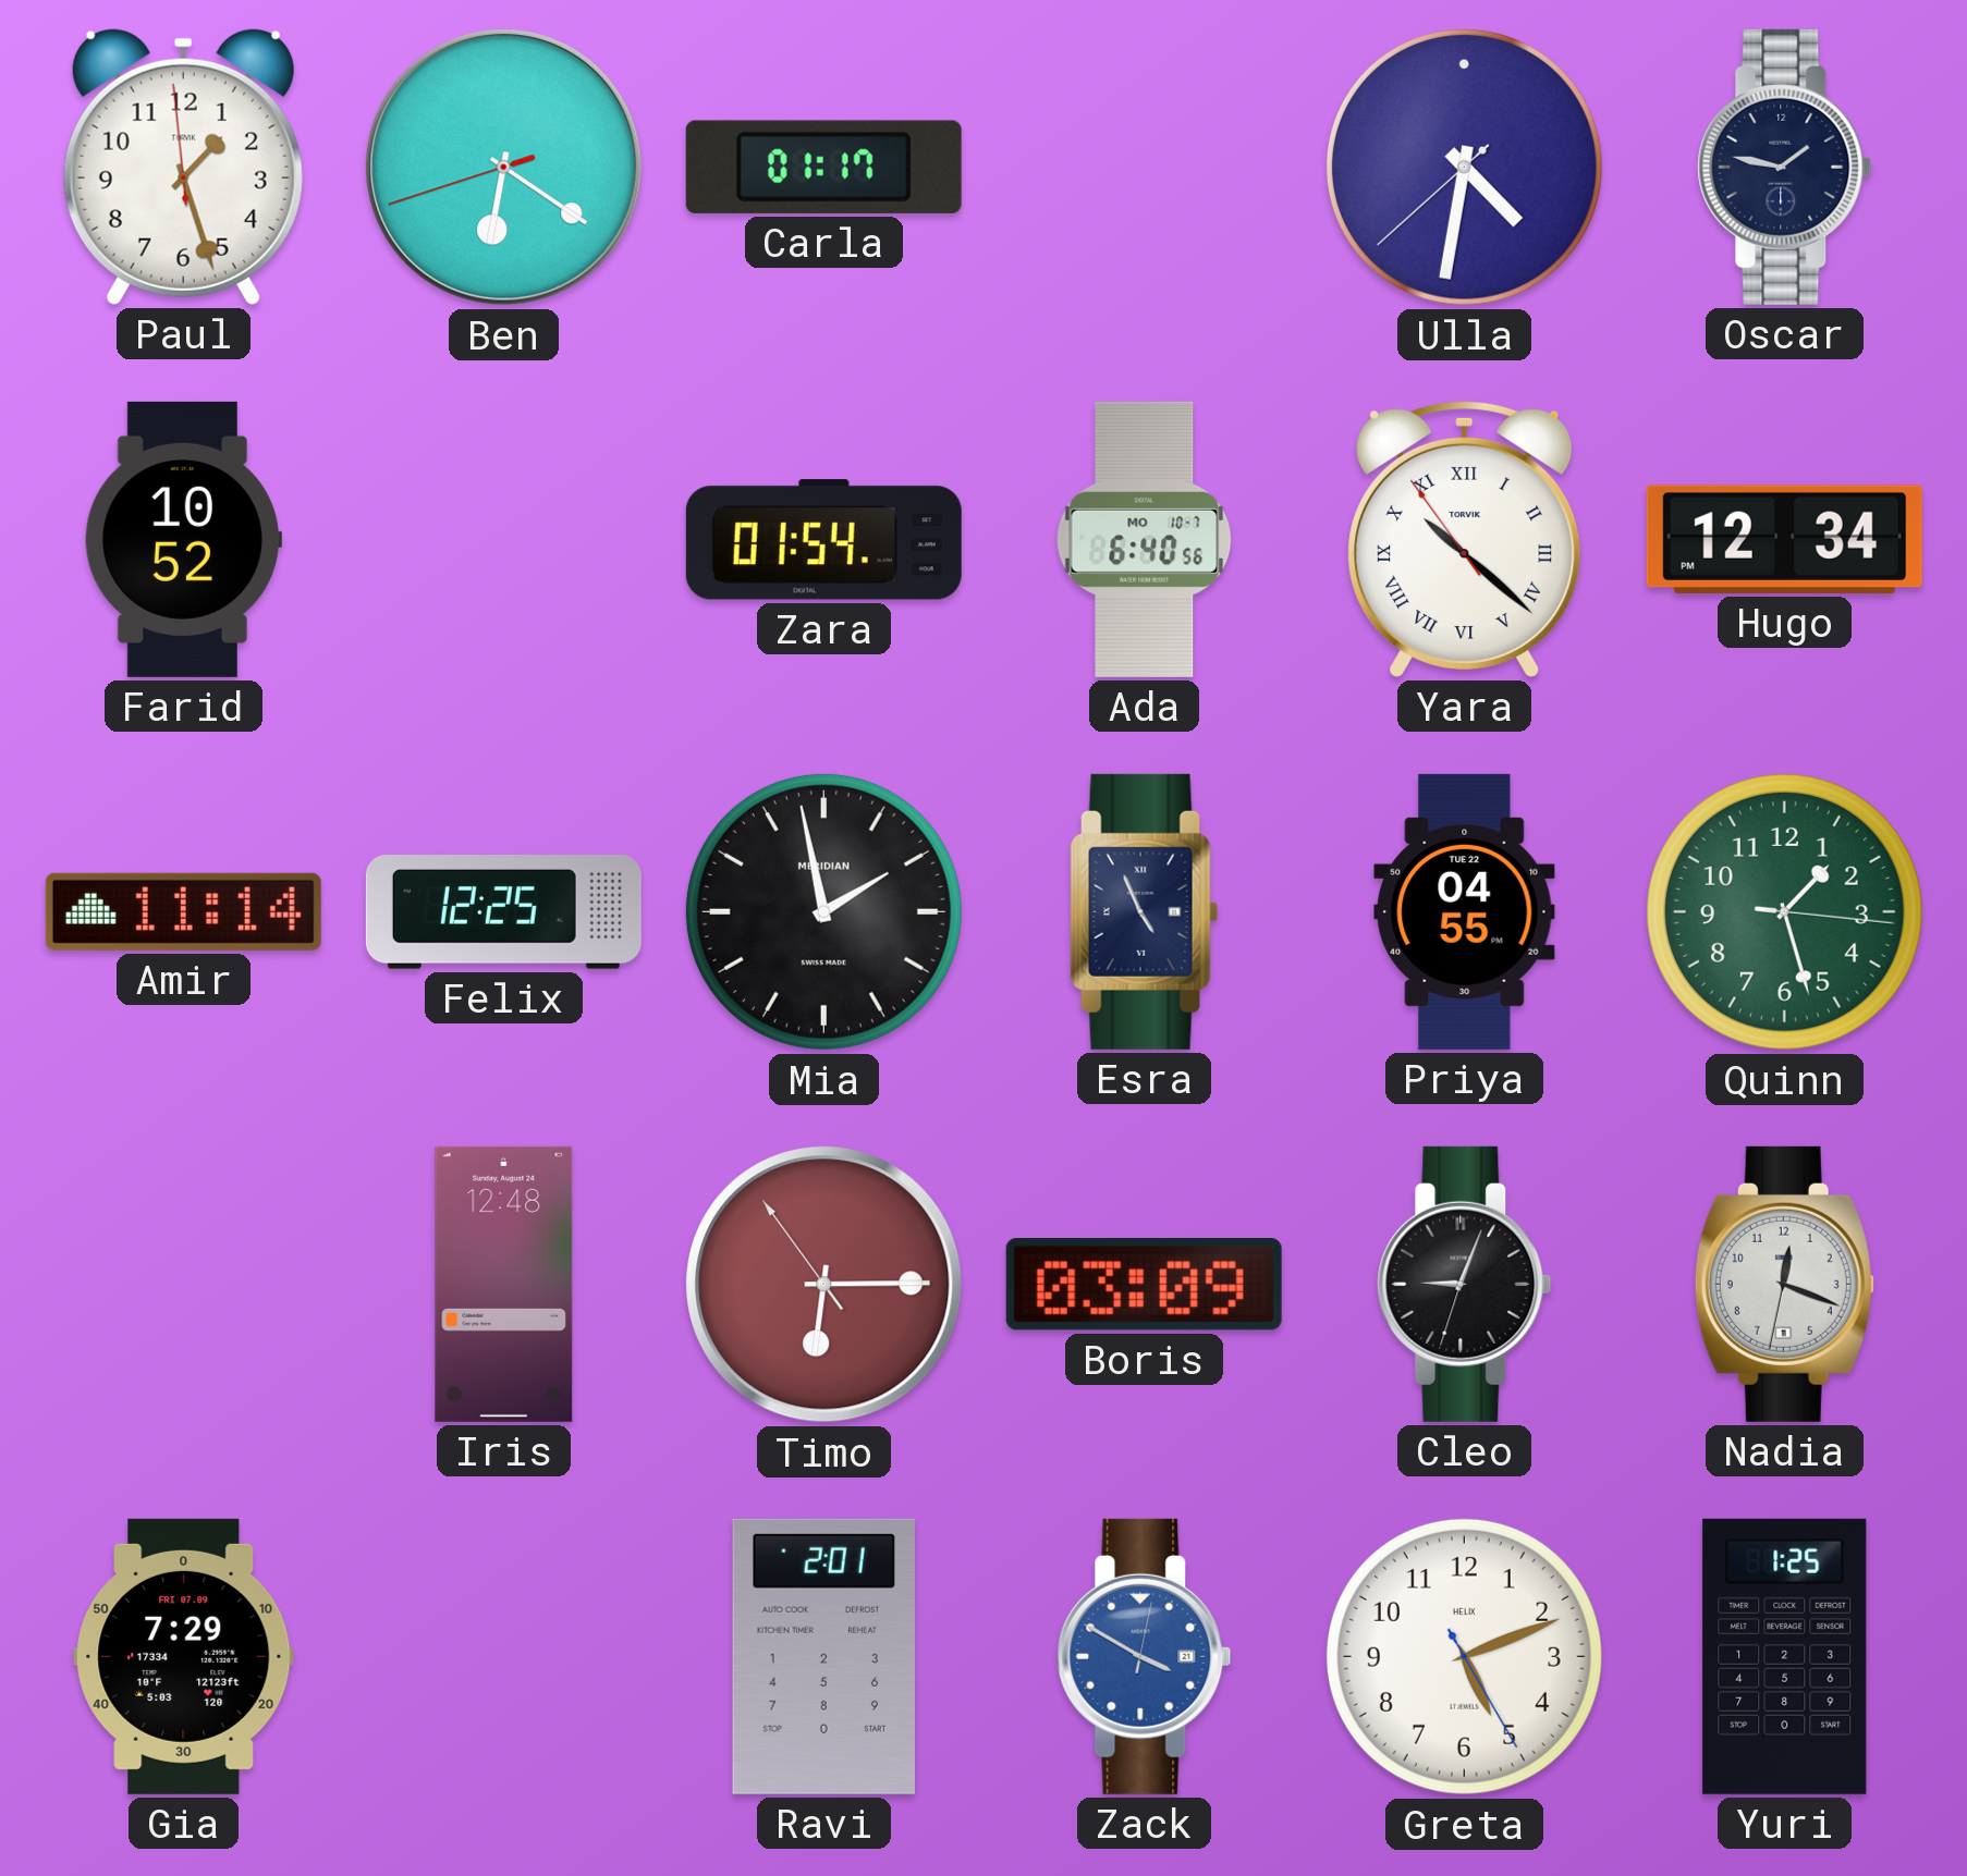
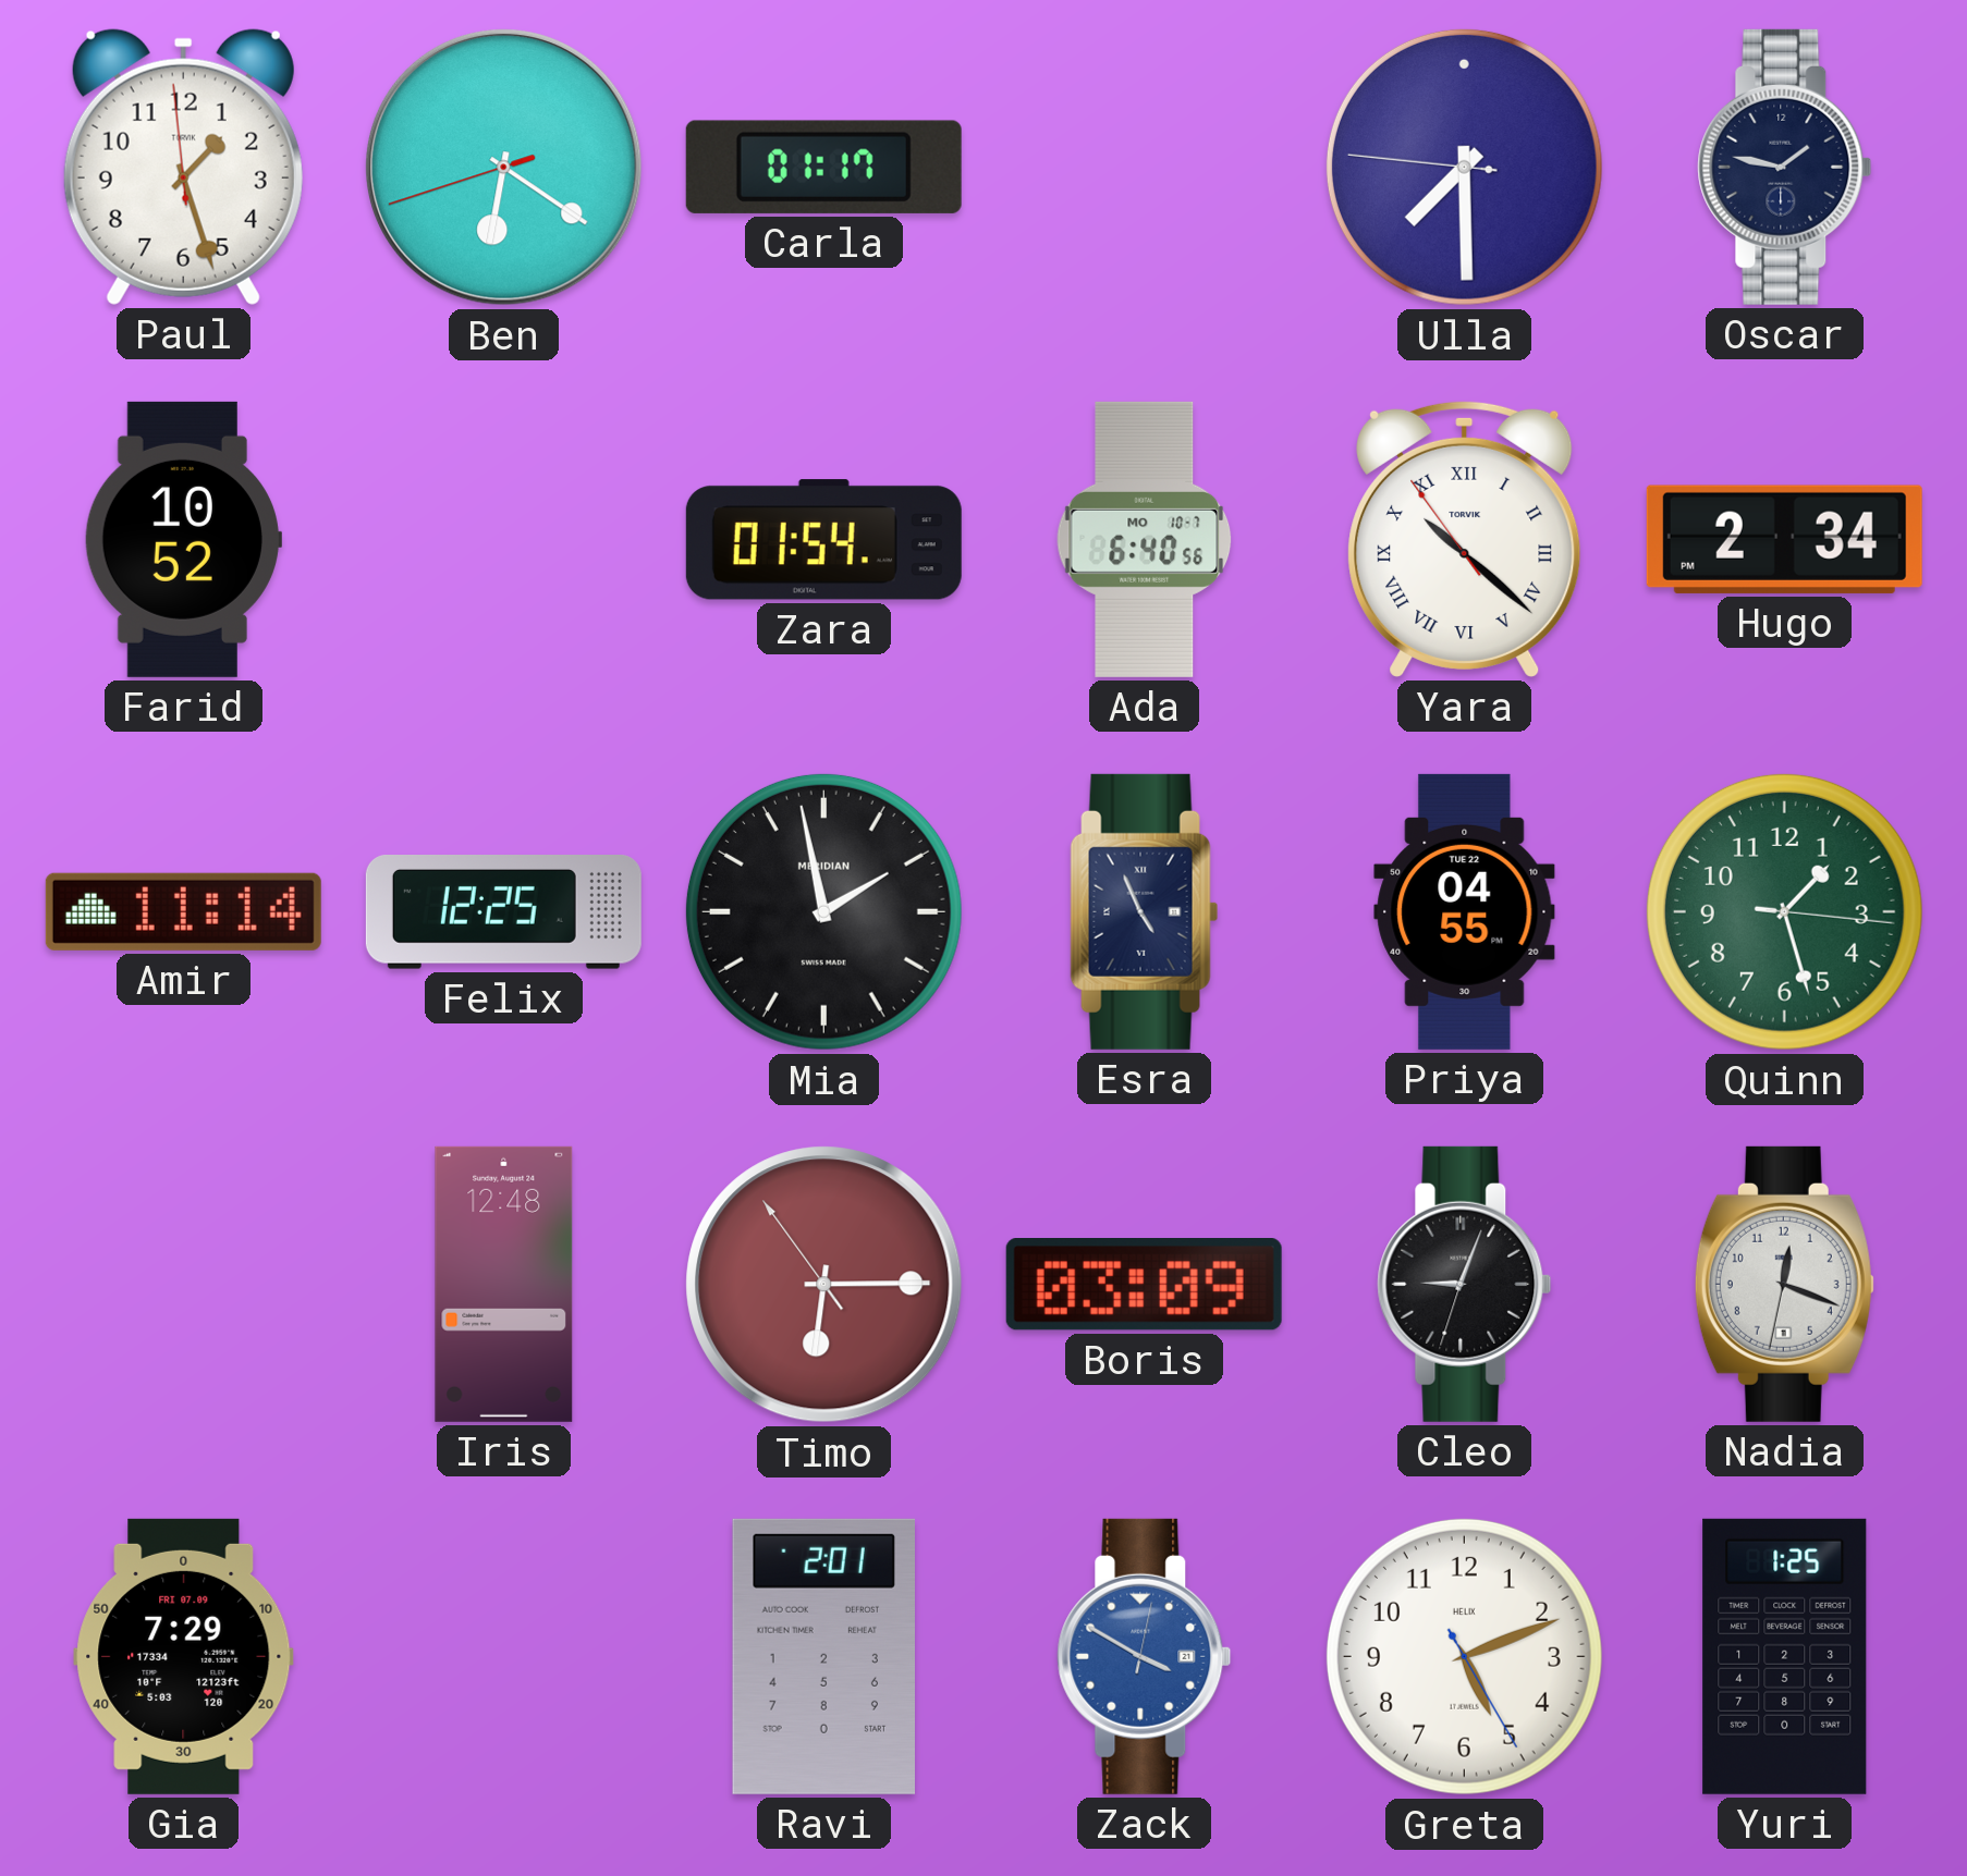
Ulla: 4:31 -> 7:29
Hugo: 12:34 -> 2:34
